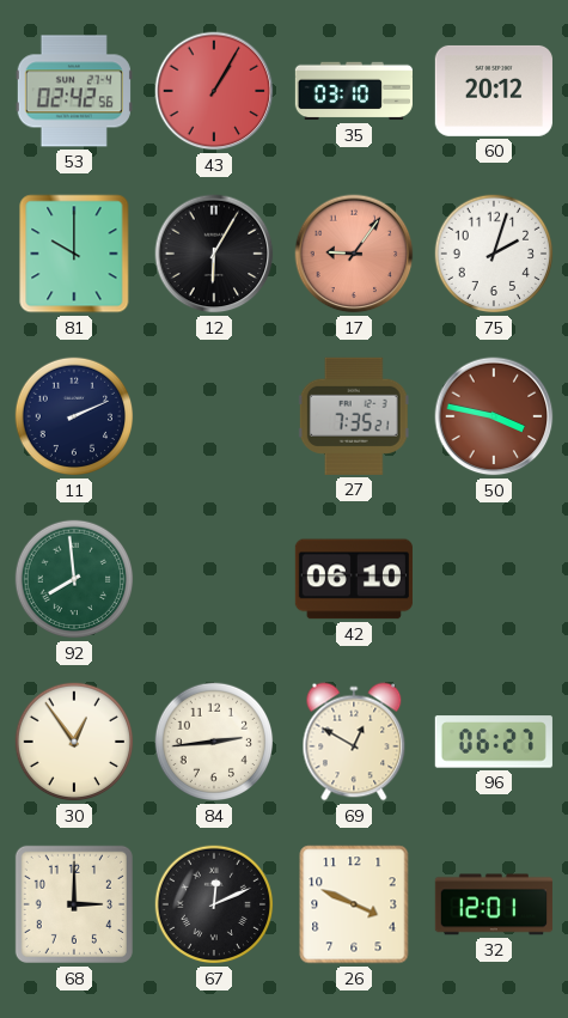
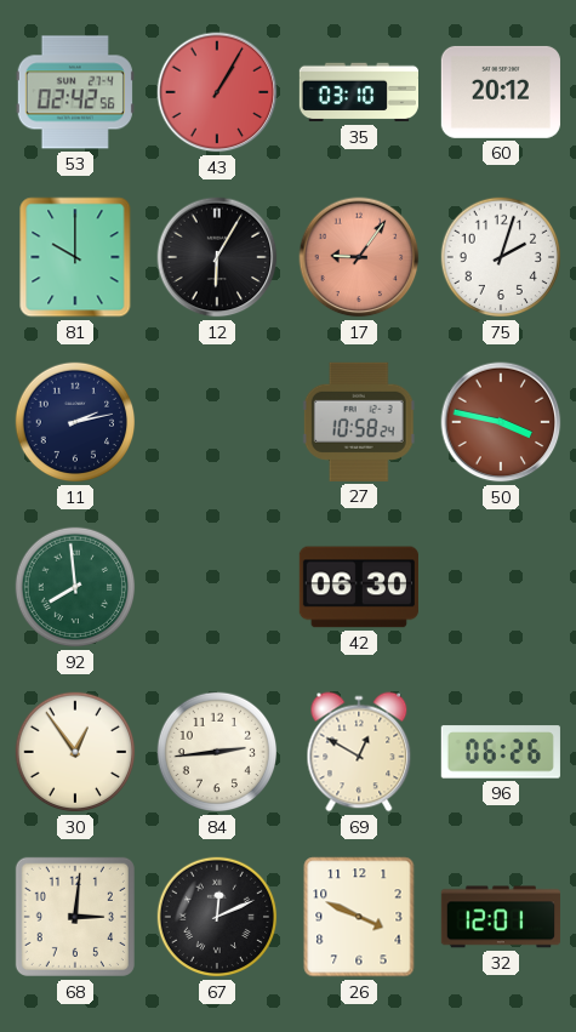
11: 2:11 -> 2:13
27: 7:35 -> 10:58
42: 06:10 -> 06:30
96: 06:27 -> 06:26
68: 3:00 -> 3:01
